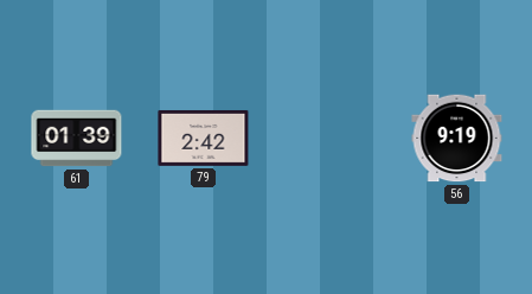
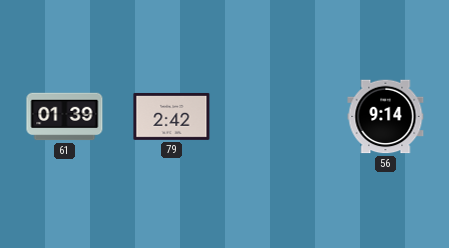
56: 9:19 -> 9:14
